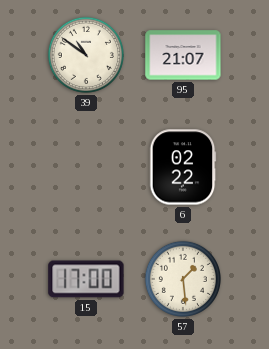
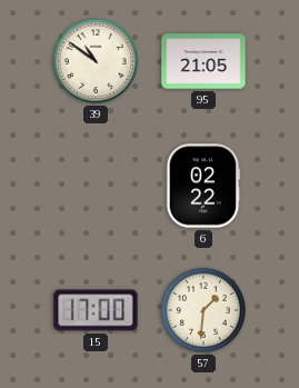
95: 21:07 -> 21:05
57: 1:29 -> 1:31
